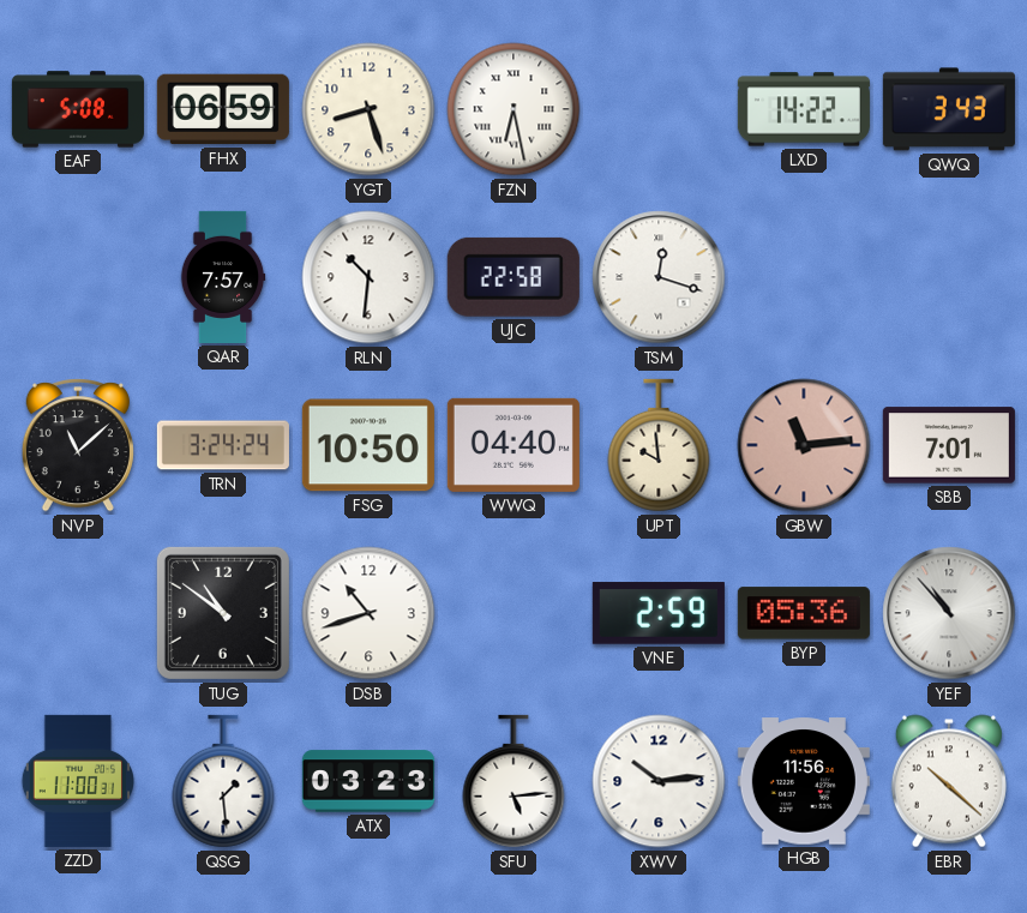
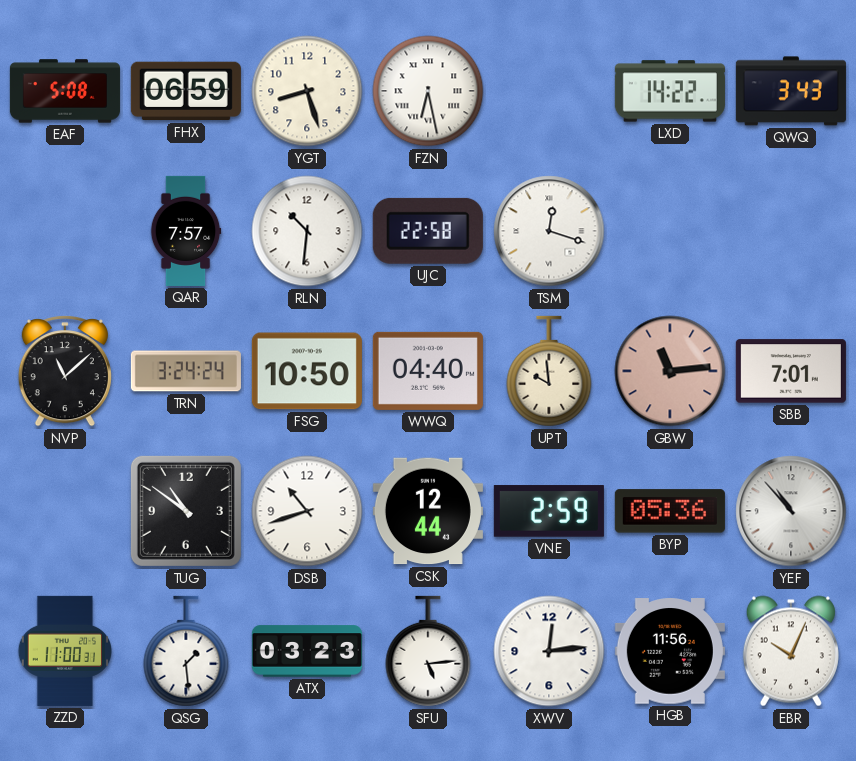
CSK: none -> 12:44
XWV: 10:14 -> 12:14
EBR: 10:22 -> 10:04
